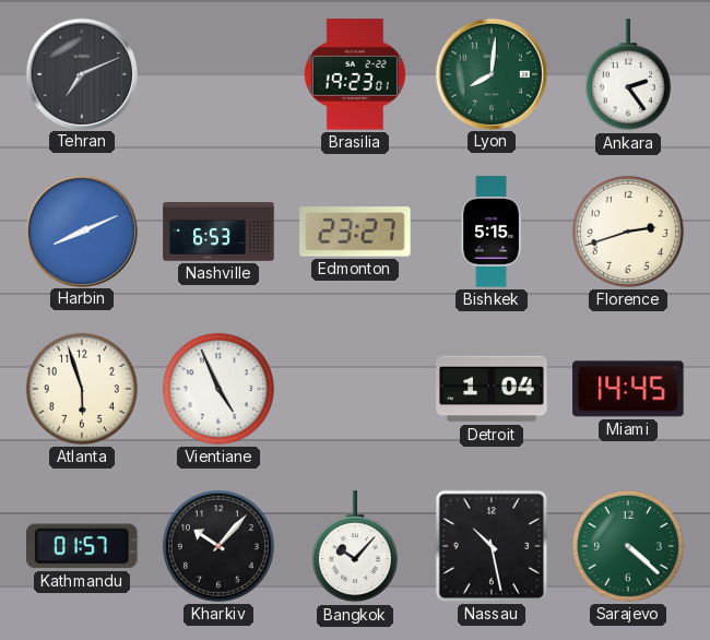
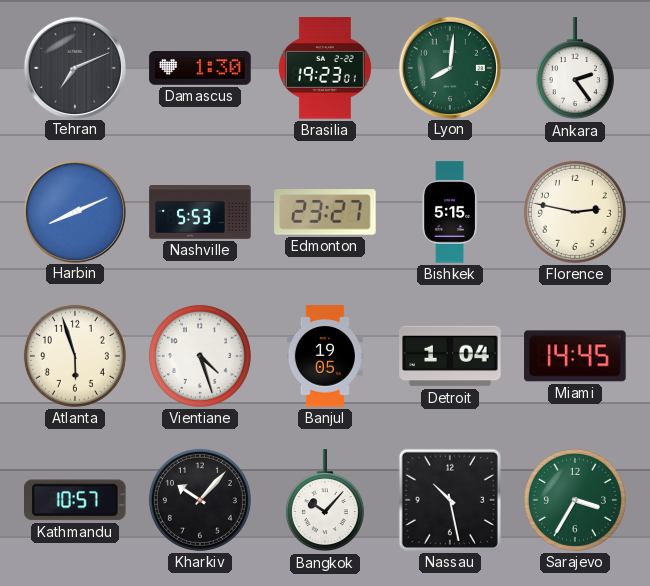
Damascus: none -> 1:30
Nashville: 6:53 -> 5:53
Florence: 2:42 -> 2:47
Vientiane: 4:56 -> 4:27
Banjul: none -> 19:05
Kathmandu: 01:57 -> 10:57
Sarajevo: 4:22 -> 3:35
